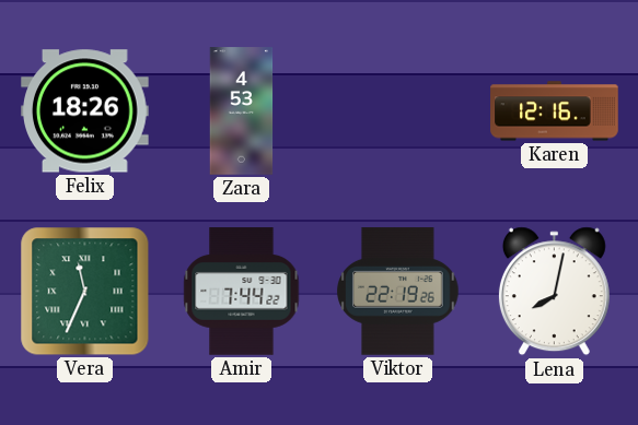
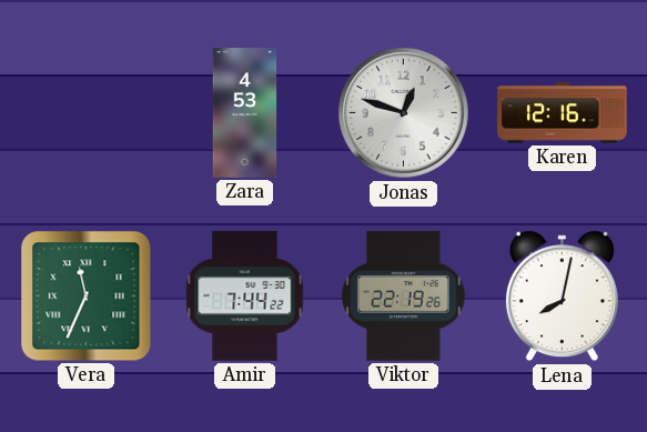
Felix: 18:26 -> none
Jonas: none -> 12:48
